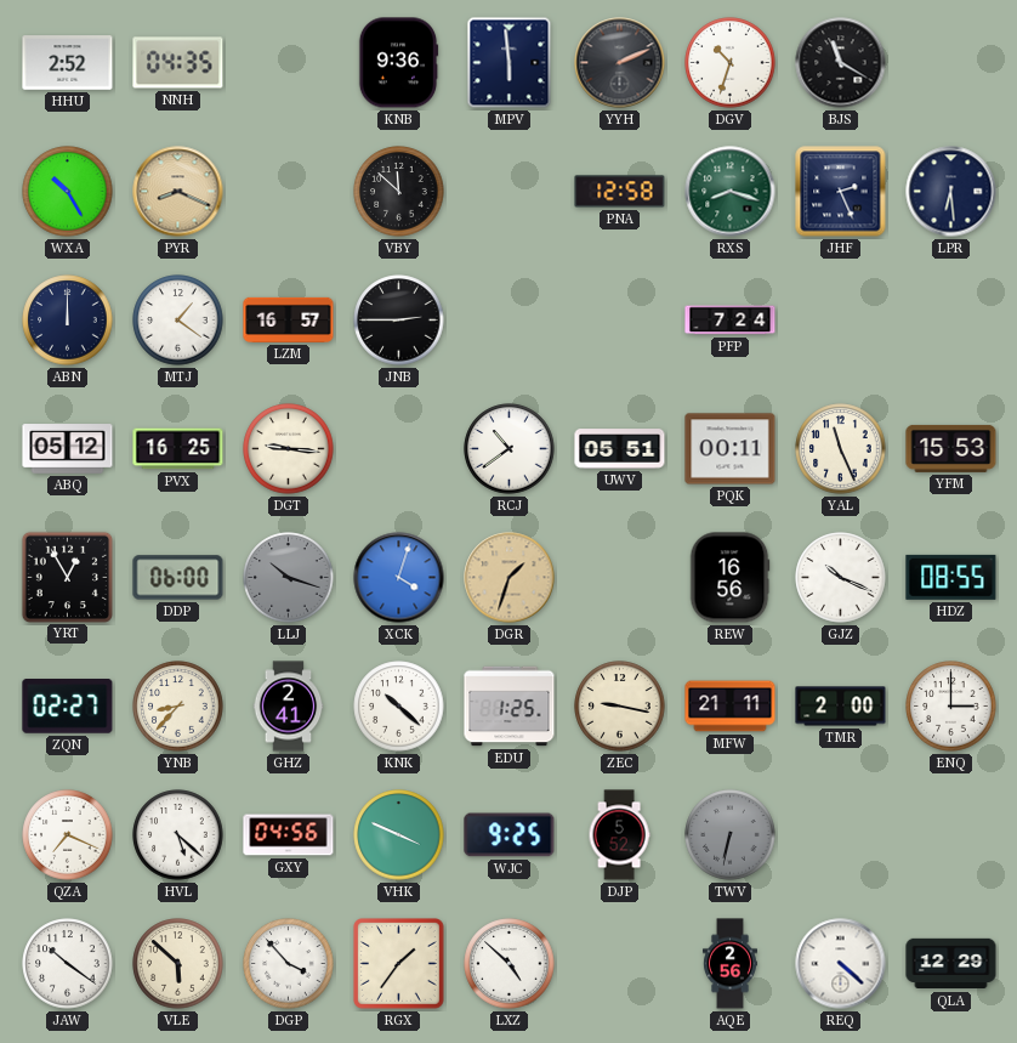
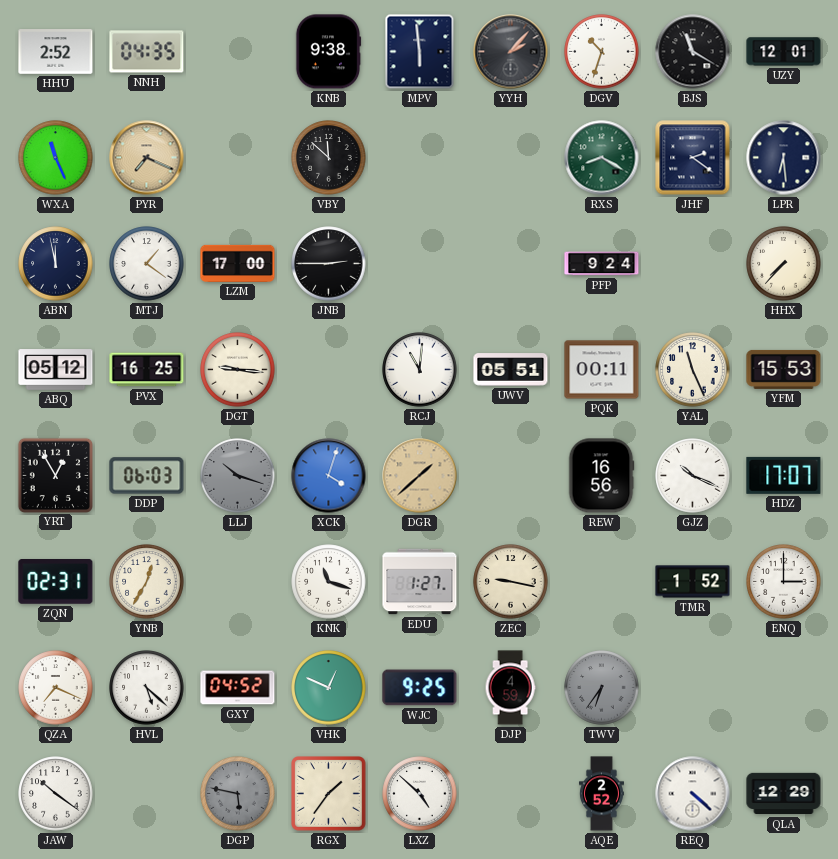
KNB: 9:36 -> 9:38
YYH: 2:11 -> 2:07
UZY: none -> 12:01
WXA: 10:25 -> 11:26
PYR: 8:19 -> 7:19
PNA: 12:58 -> none
RXS: 8:18 -> 8:20
JHF: 2:26 -> 2:21
ABN: 12:00 -> 11:58
LZM: 16:57 -> 17:00
PFP: 7:24 -> 9:24
HHX: none -> 7:37
RCJ: 10:39 -> 11:01
DDP: 06:00 -> 06:03
DGR: 1:33 -> 1:38
HDZ: 08:55 -> 17:07
ZQN: 02:27 -> 02:31
YNB: 8:37 -> 12:35
GHZ: 2:41 -> none
KNK: 10:22 -> 11:18
EDU: 1:25 -> 1:27
MFW: 21:11 -> none
TMR: 2:00 -> 1:52
GXY: 04:56 -> 04:52
VHK: 3:49 -> 12:49
DJP: 5:52 -> 4:59
TWV: 6:32 -> 6:36
VLE: 5:52 -> none
DGP: 3:53 -> 5:47
DGP dial: white -> grey
AQE: 2:56 -> 2:52
